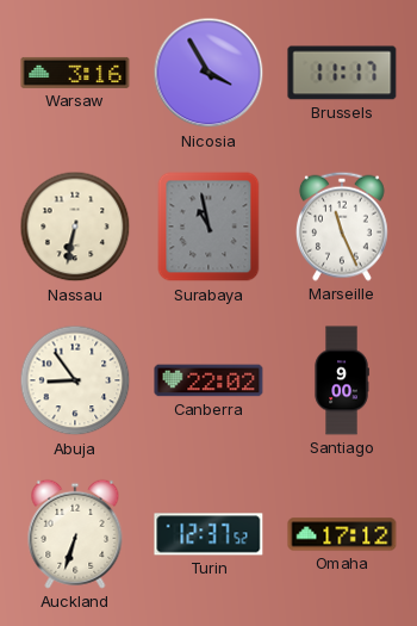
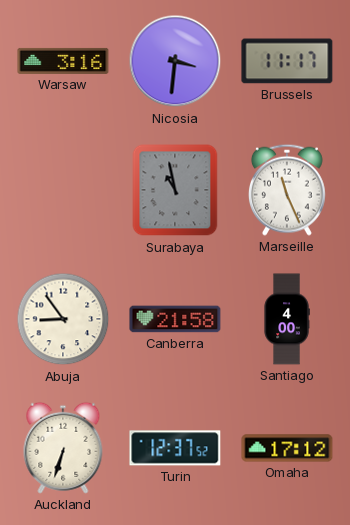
Nicosia: 3:55 -> 3:31
Nassau: 6:32 -> none
Canberra: 22:02 -> 21:58
Santiago: 9:00 -> 4:00
